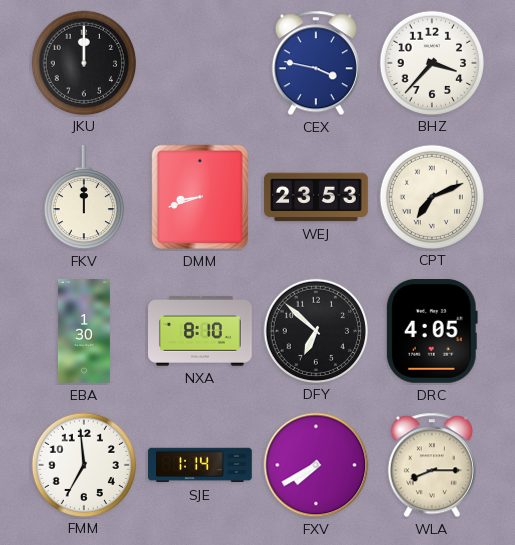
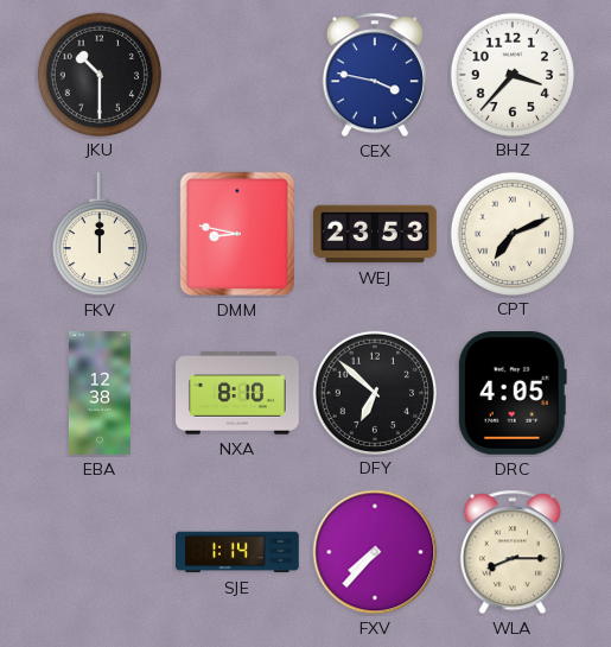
JKU: 12:00 -> 10:30
DMM: 8:42 -> 8:47
EBA: 1:30 -> 12:38
FMM: 6:59 -> none
FXV: 7:40 -> 7:37
